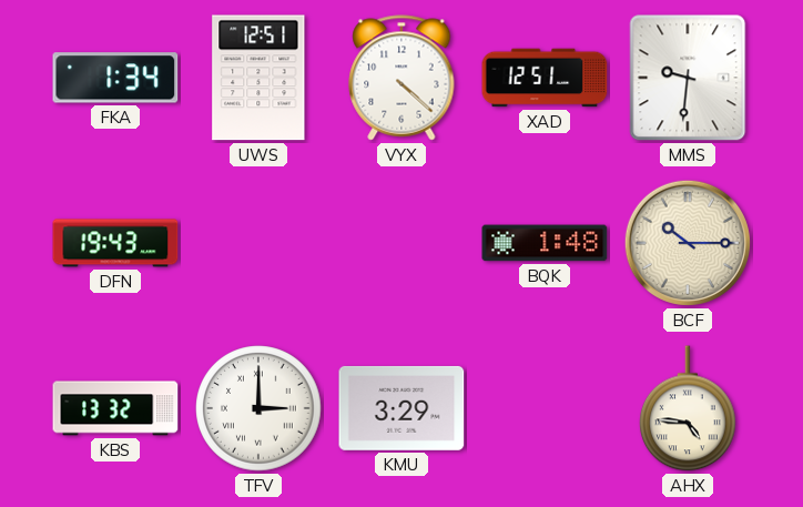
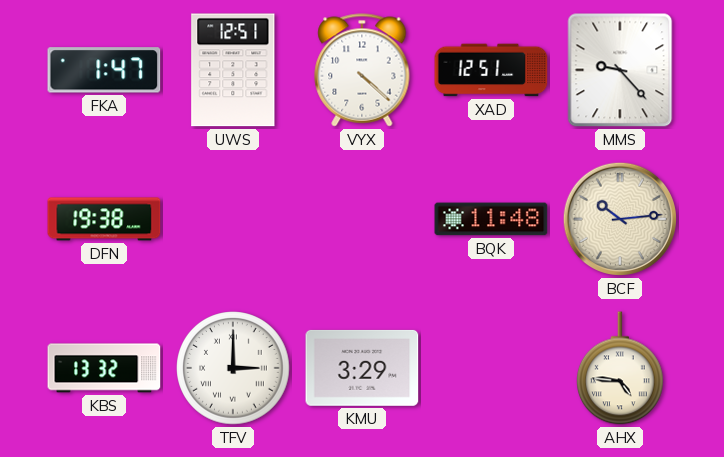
FKA: 1:34 -> 1:47
MMS: 9:31 -> 9:23
DFN: 19:43 -> 19:38
BQK: 1:48 -> 11:48
BCF: 10:15 -> 10:14
